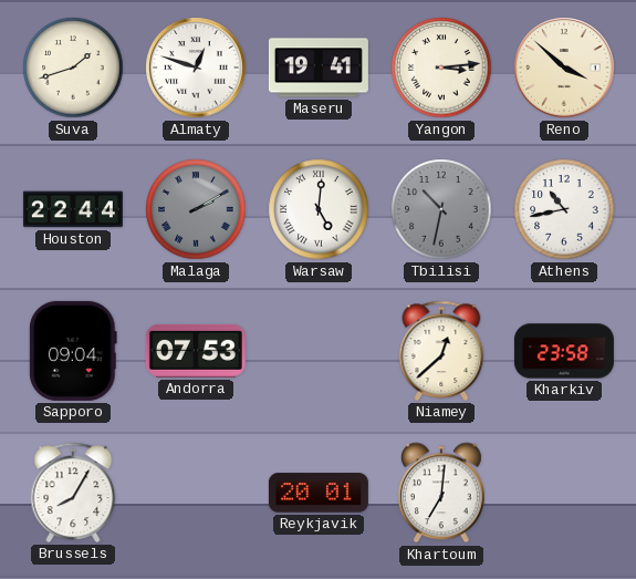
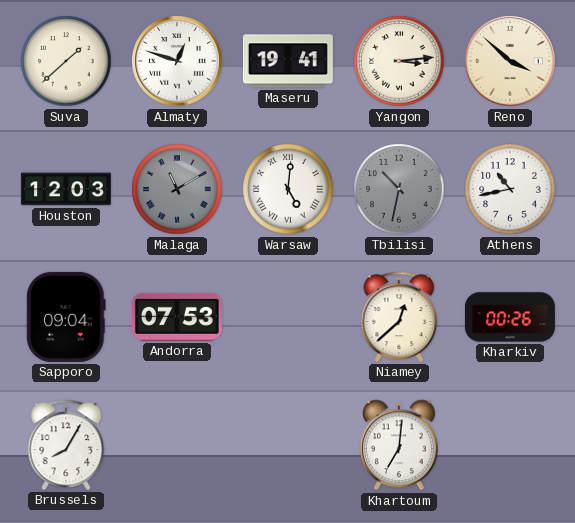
Suva: 1:42 -> 1:38
Houston: 22:44 -> 12:03
Malaga: 2:10 -> 11:10
Kharkiv: 23:58 -> 00:26
Reykjavik: 20:01 -> none
